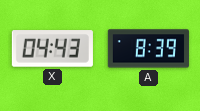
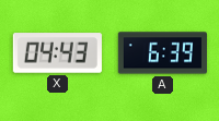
A: 8:39 -> 6:39
